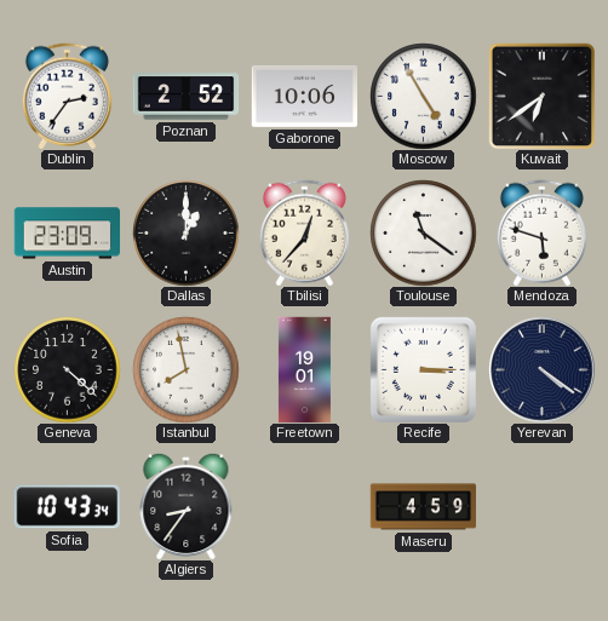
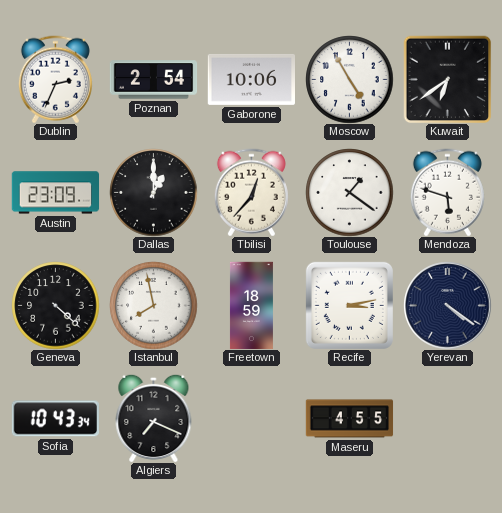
Dublin: 2:36 -> 2:34
Poznan: 2:52 -> 2:54
Toulouse: 11:21 -> 1:21
Freetown: 19:01 -> 18:59
Recife: 3:15 -> 3:13
Algiers: 8:36 -> 7:19
Maseru: 4:59 -> 4:55
